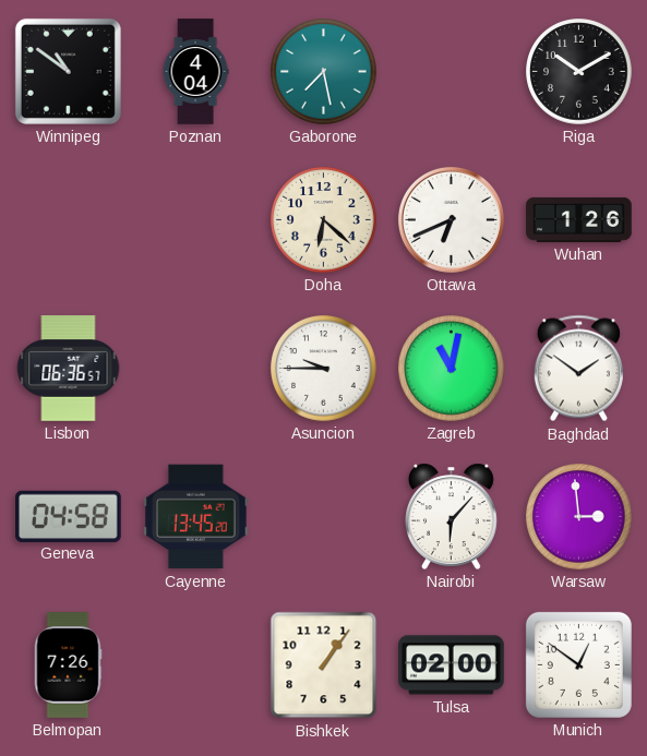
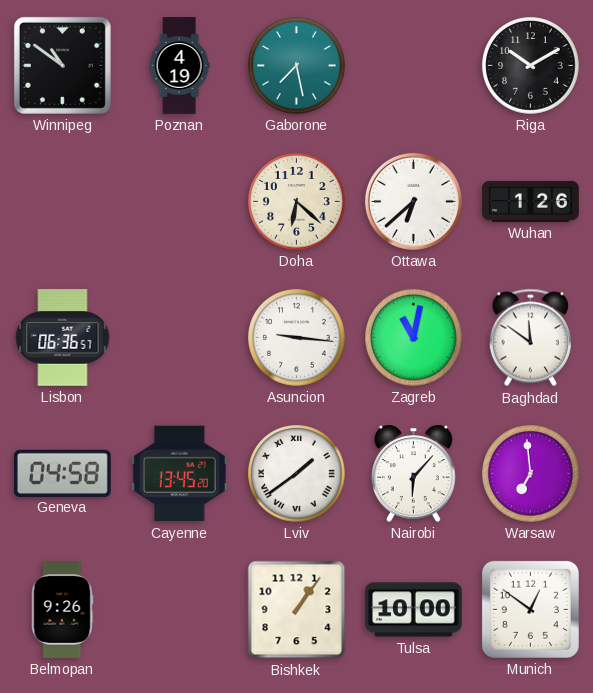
Poznan: 4:04 -> 4:19
Ottawa: 6:41 -> 6:38
Asuncion: 9:45 -> 9:16
Baghdad: 1:51 -> 11:51
Lviv: none -> 1:39
Warsaw: 2:59 -> 6:59
Belmopan: 7:26 -> 9:26
Tulsa: 02:00 -> 10:00
